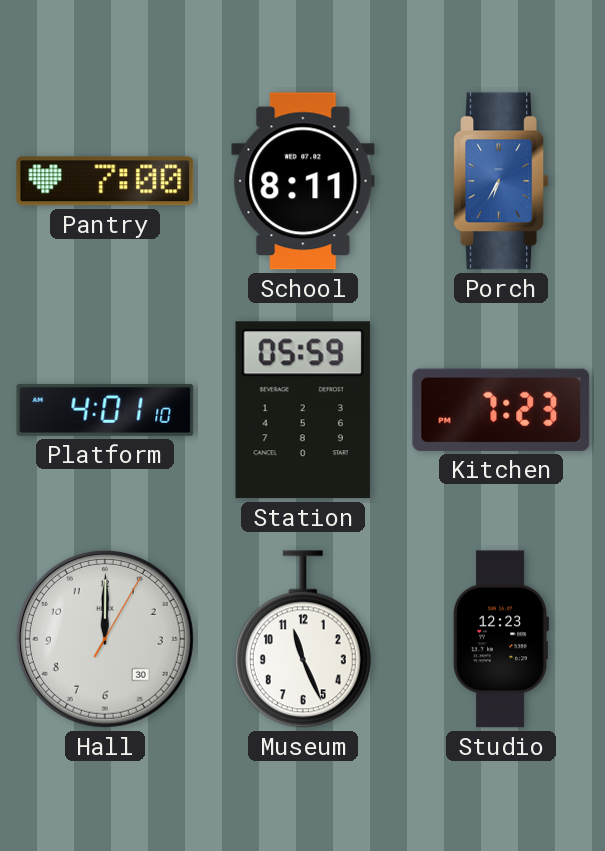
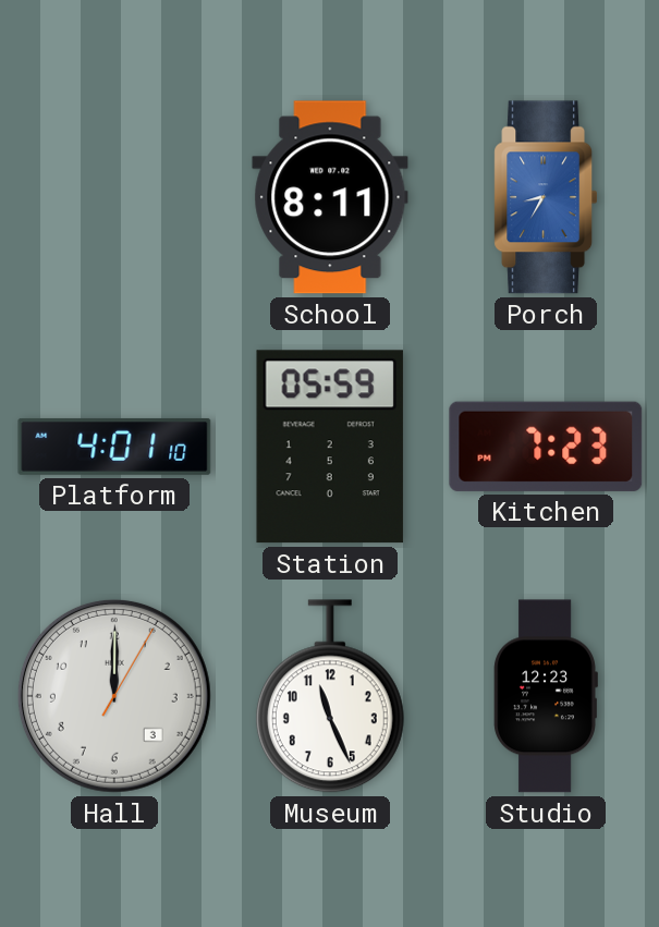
Pantry: 7:00 -> none
Porch: 6:35 -> 8:35
Hall date: 30 -> 3
